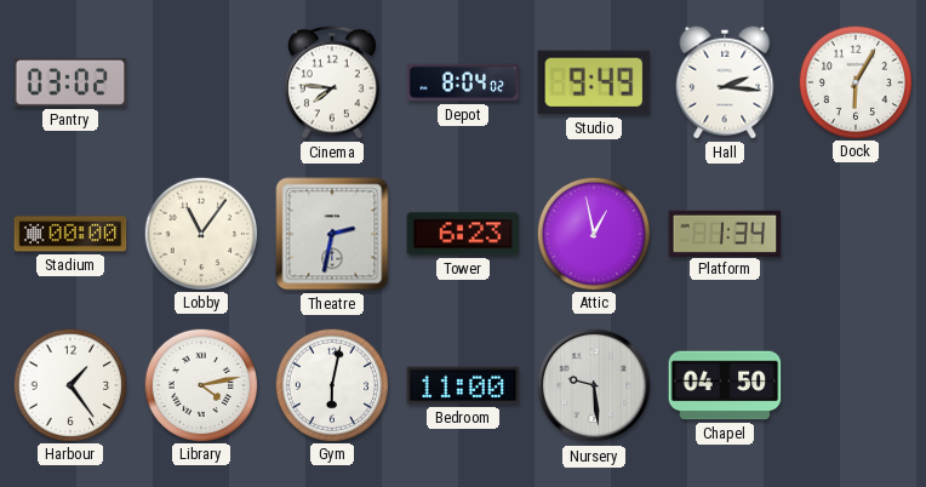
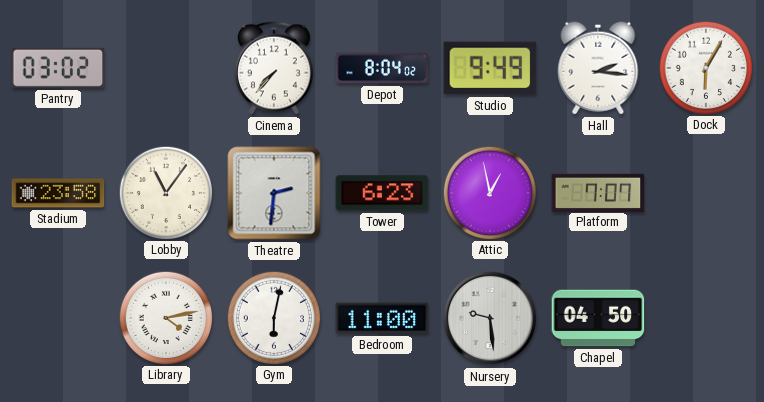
Cinema: 7:46 -> 7:37
Stadium: 00:00 -> 23:58
Theatre: 2:32 -> 2:31
Platform: 1:34 -> 7:07
Harbour: 1:24 -> none
